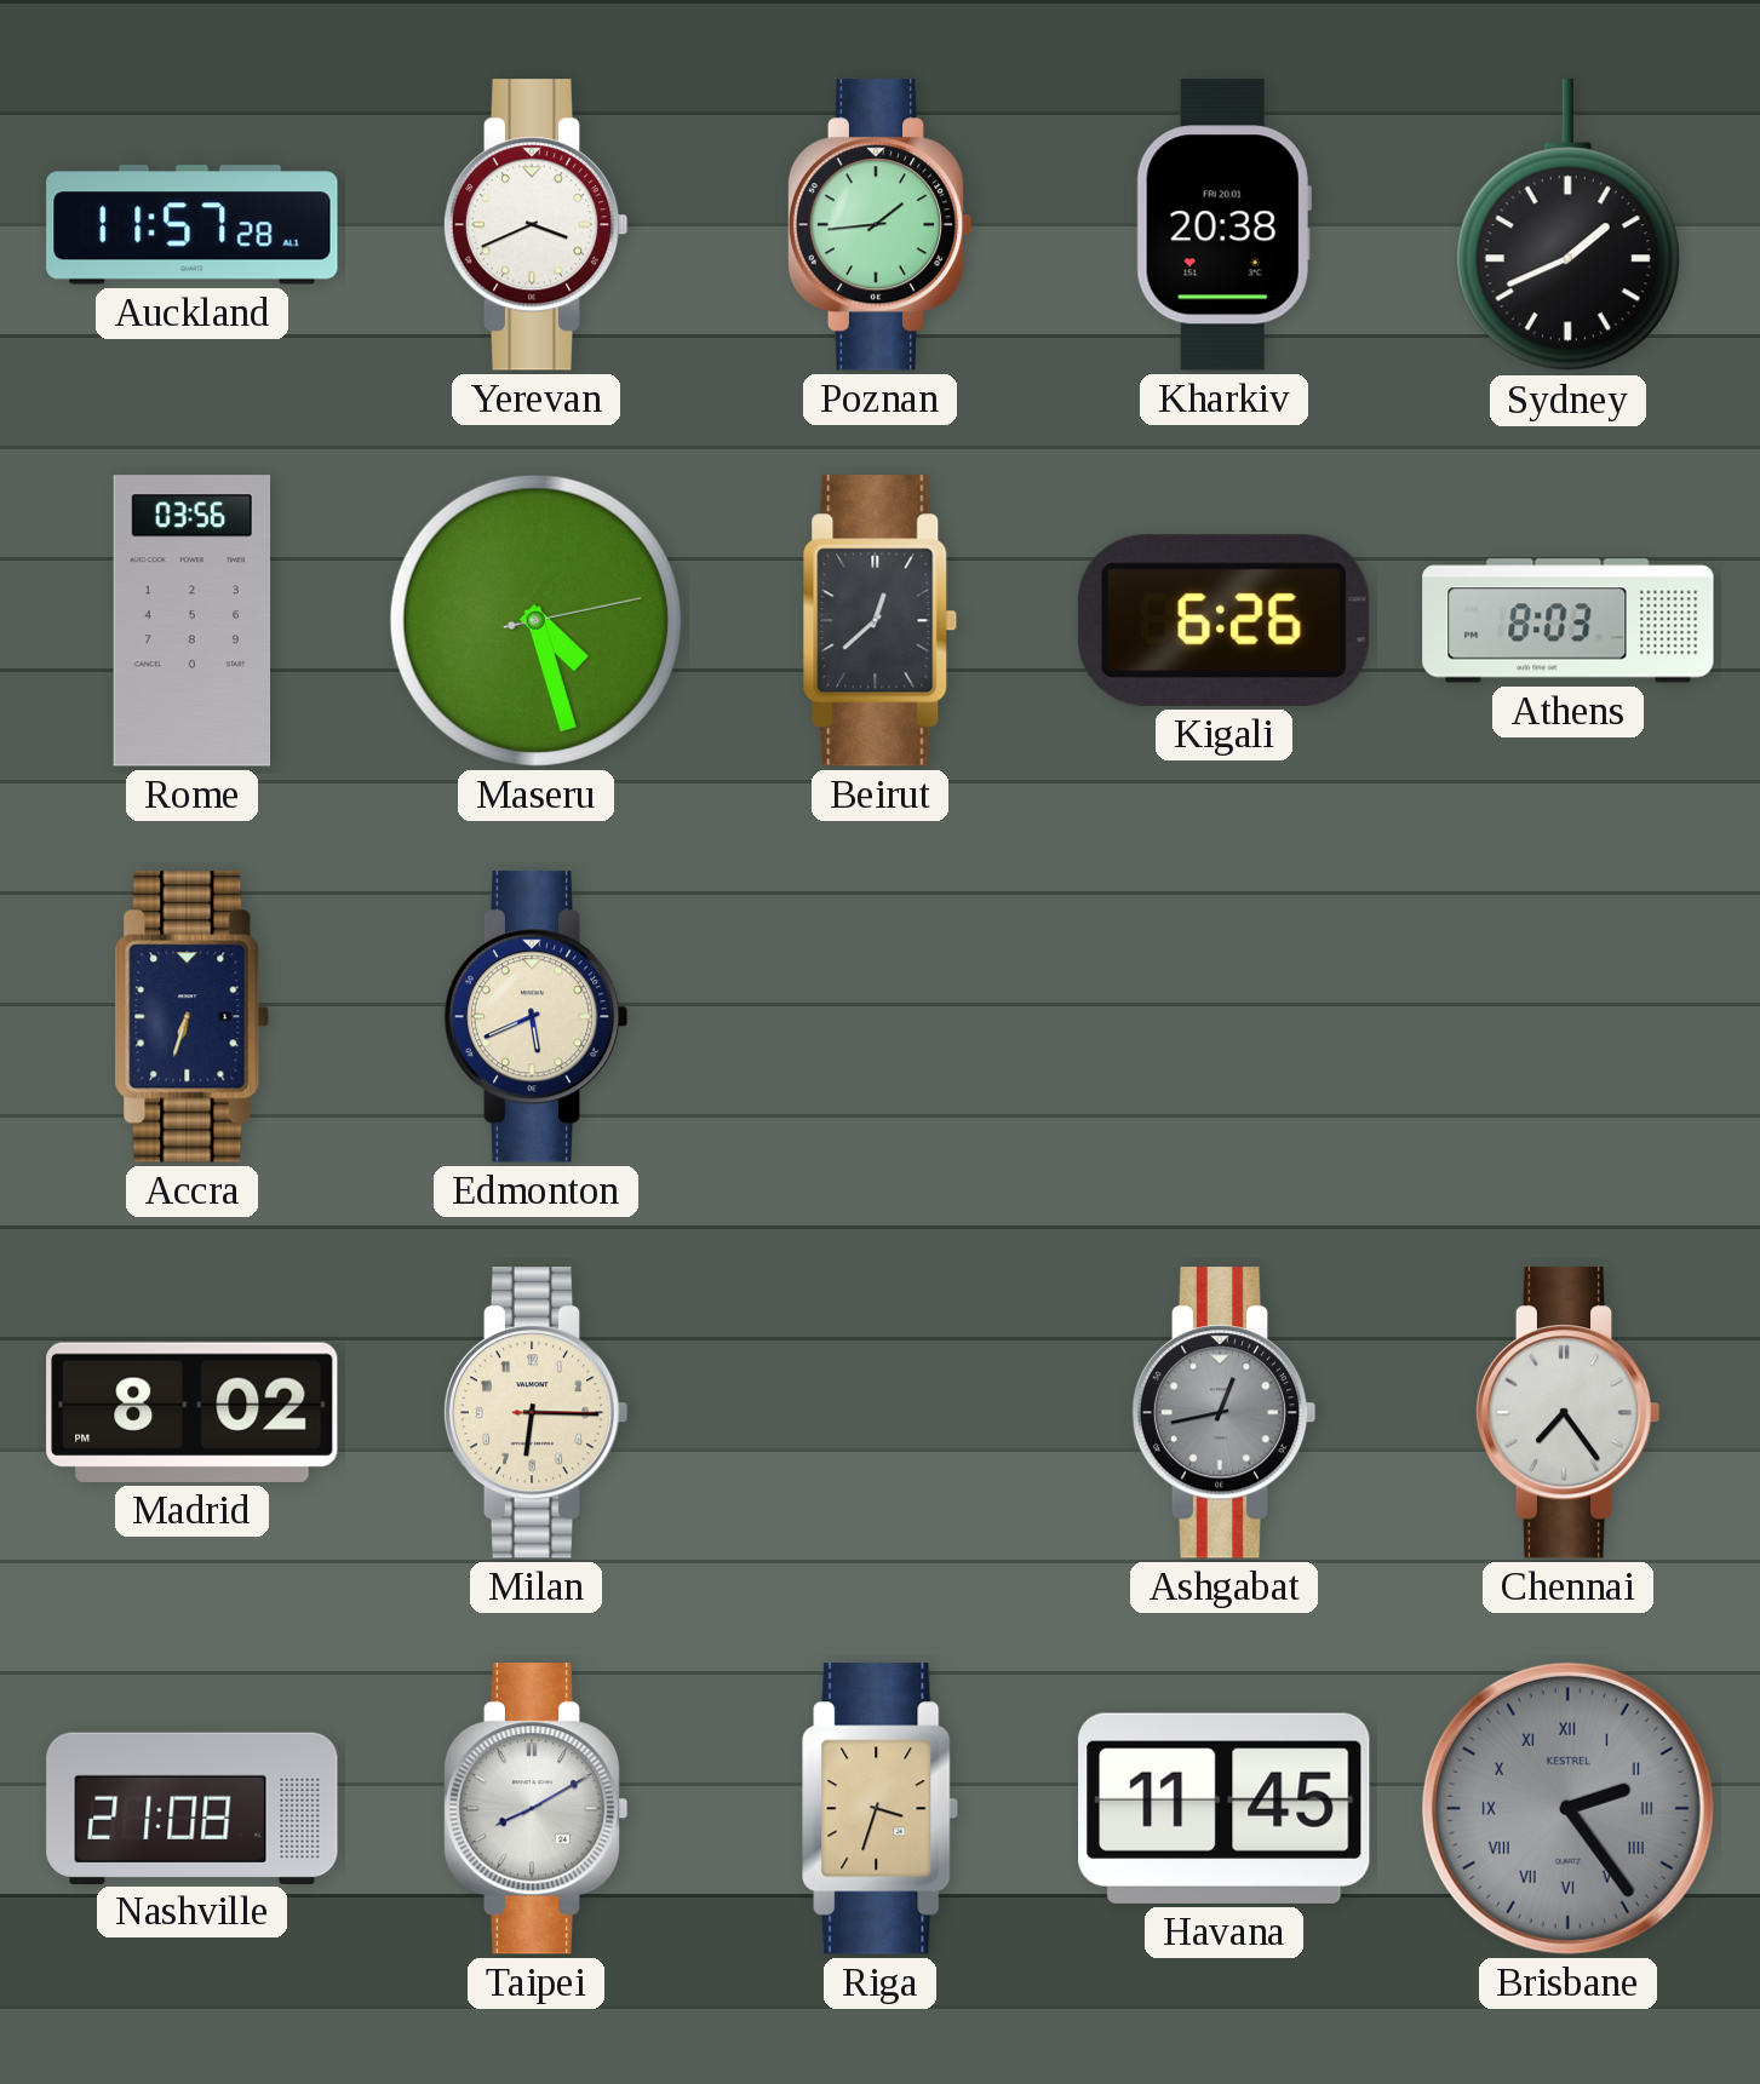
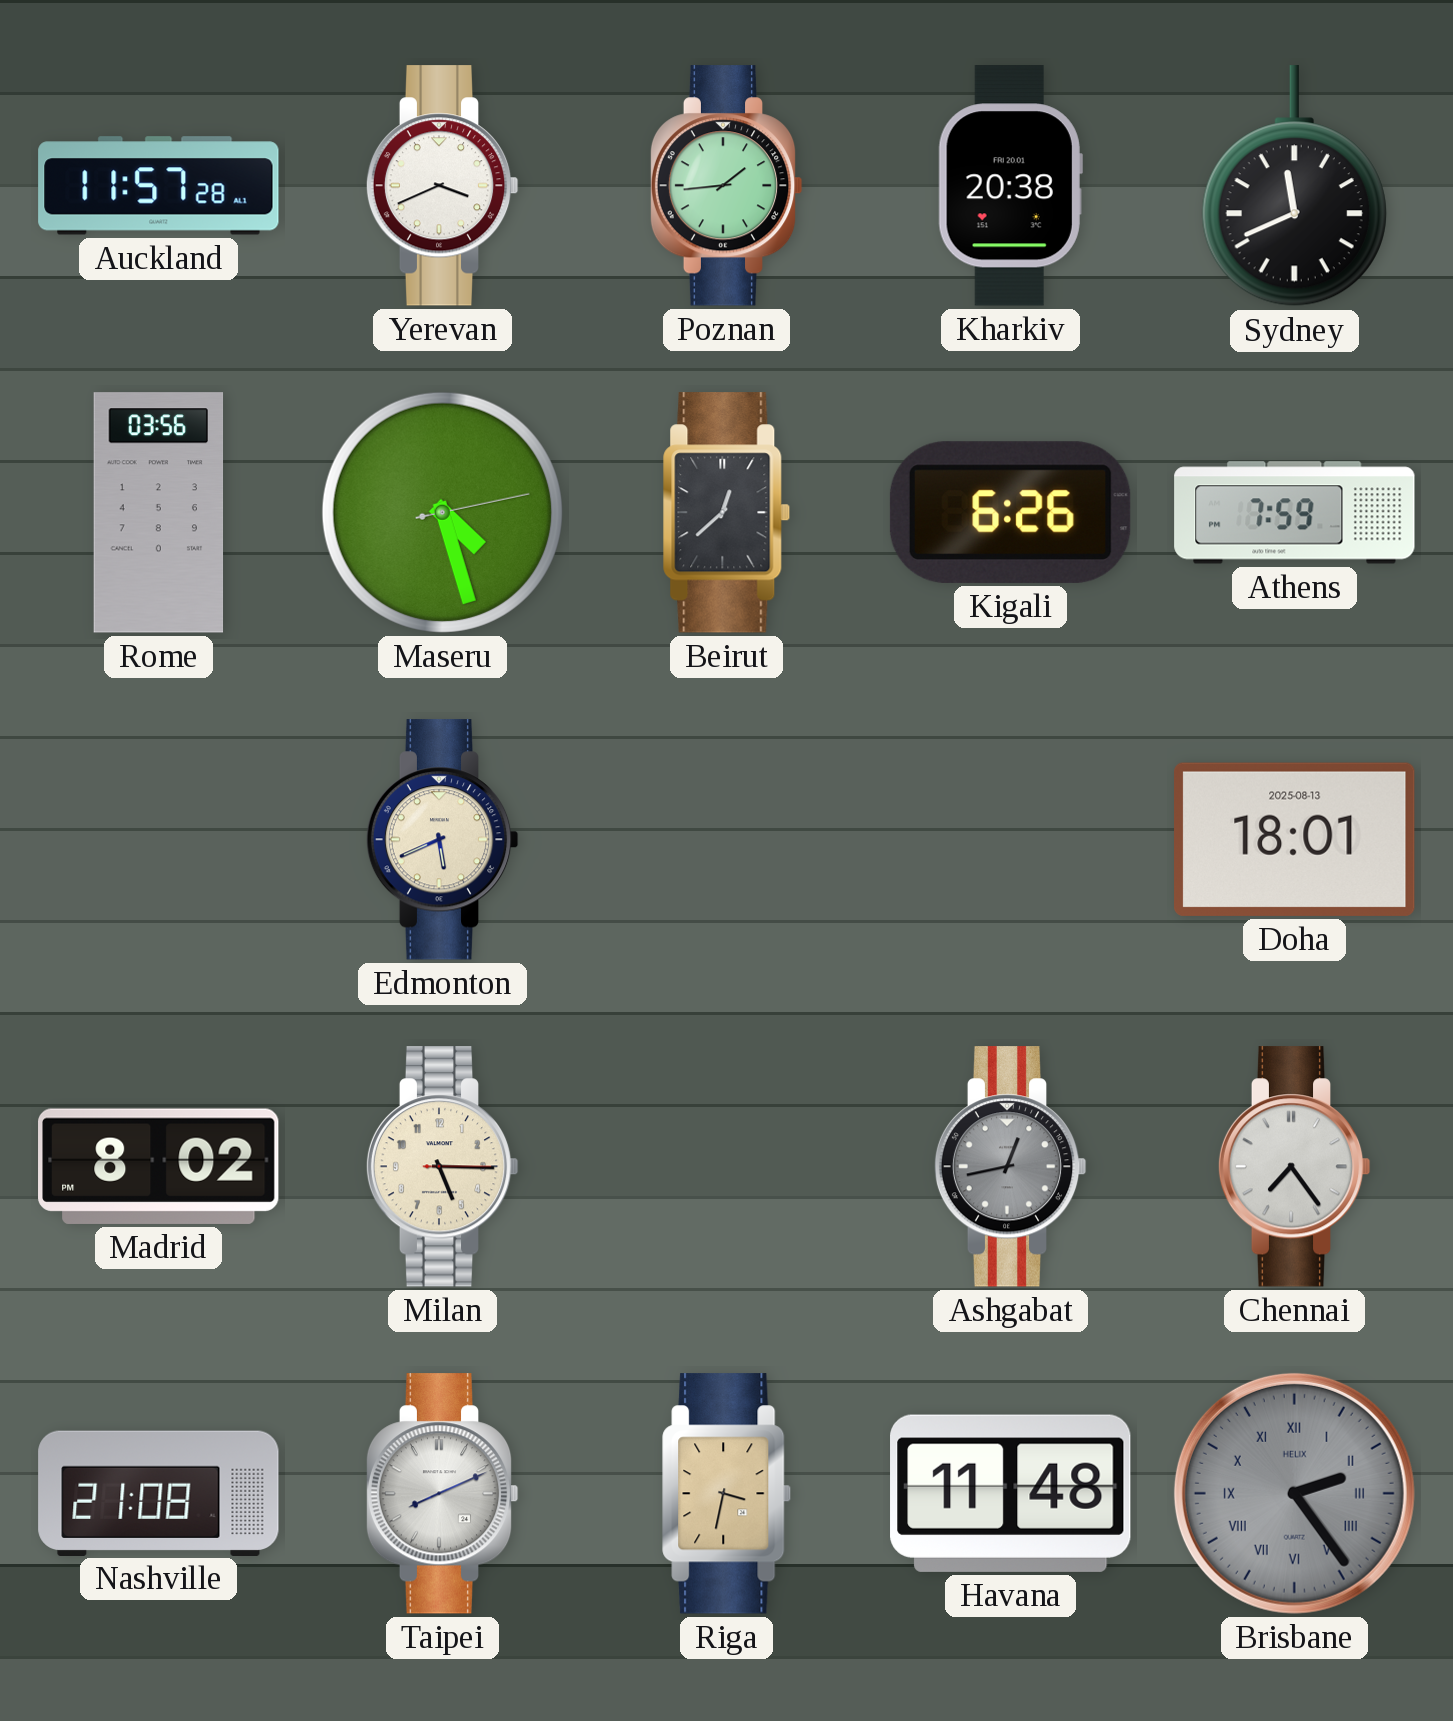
Sydney: 1:41 -> 11:41
Athens: 8:03 -> 7:59
Accra: 6:33 -> none
Doha: none -> 18:01
Milan: 6:15 -> 5:15
Taipei: 8:10 -> 8:11
Riga: 3:33 -> 3:32
Havana: 11:45 -> 11:48
Brisbane brand: KESTREL -> HELIX
